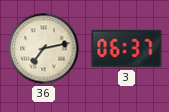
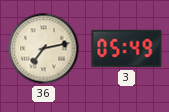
3: 06:37 -> 05:49
